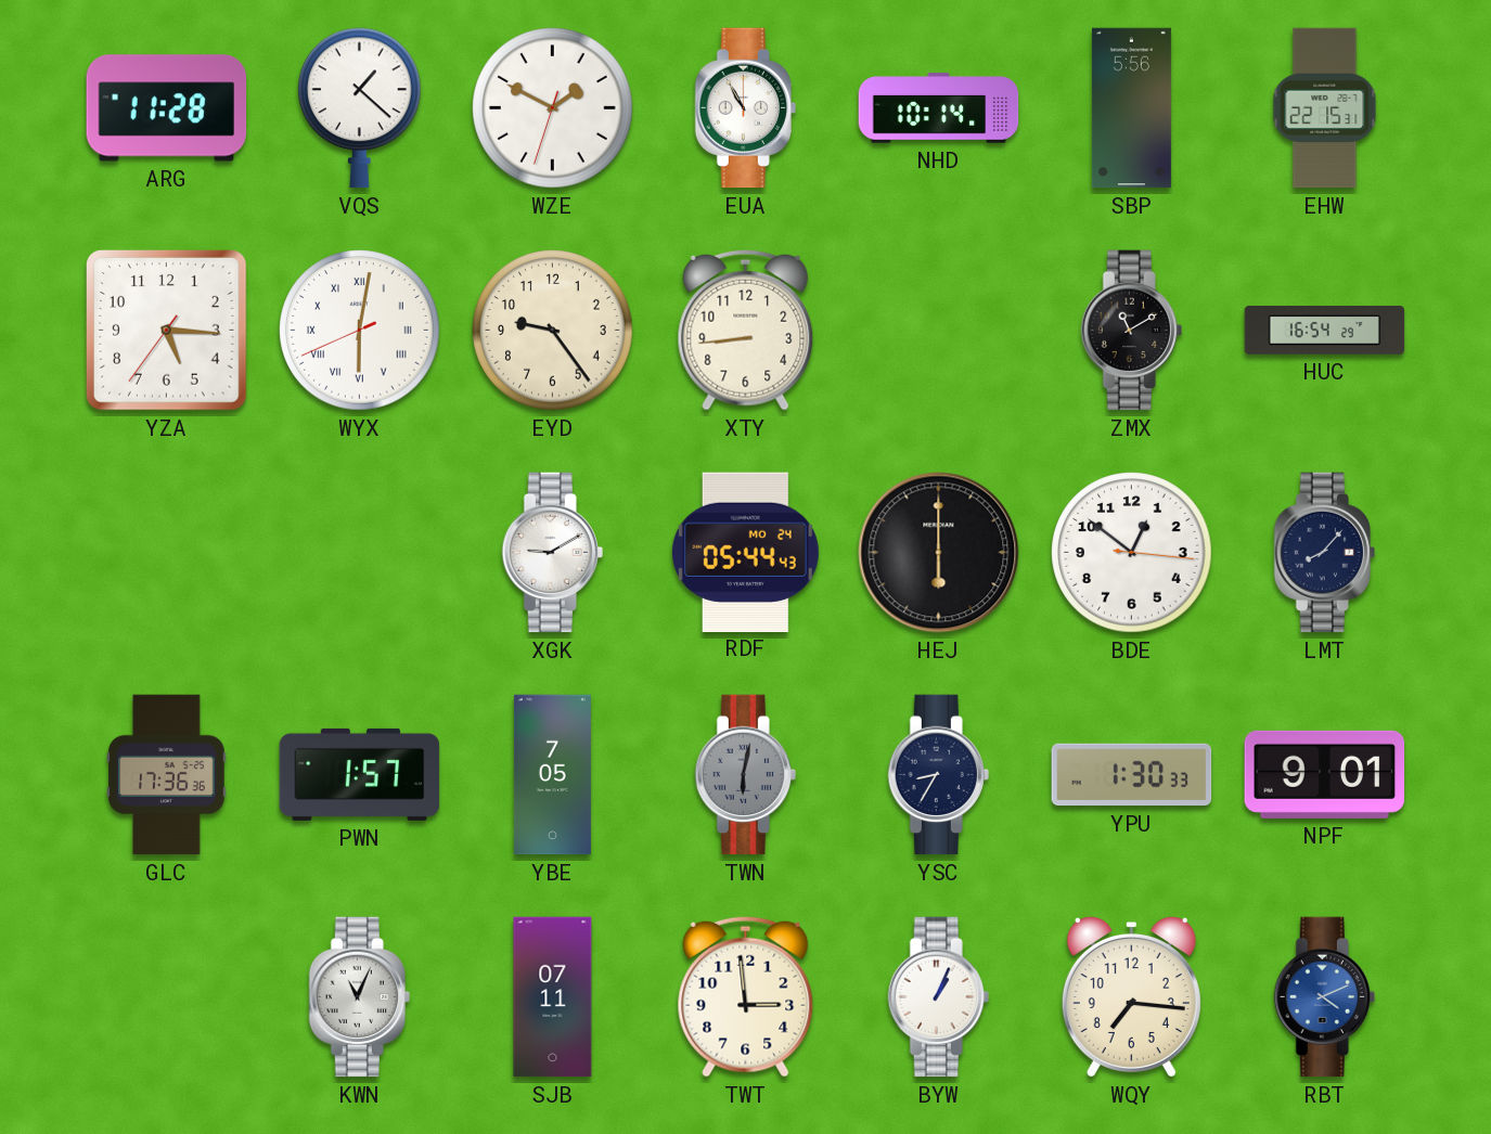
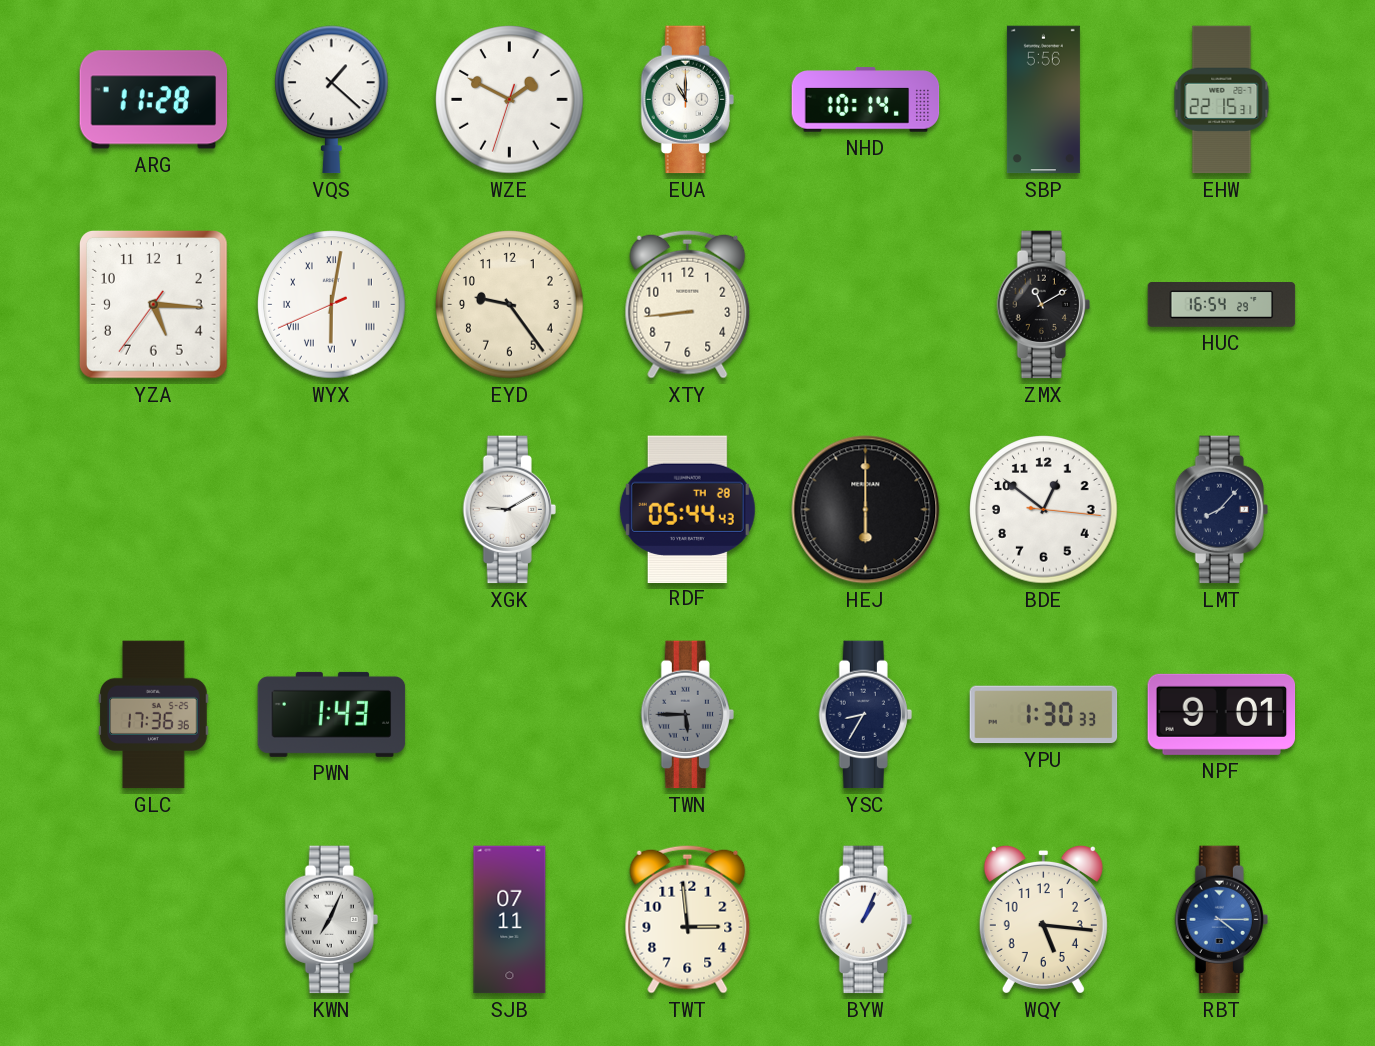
EUA: 10:55 -> 11:00
RDF date: MO 24 -> TH 28
PWN: 1:57 -> 1:43
YBE: 7:05 -> none
TWN: 6:02 -> 5:45
KWN: 11:04 -> 7:04
WQY: 7:16 -> 5:16
RBT: 4:11 -> 4:15
